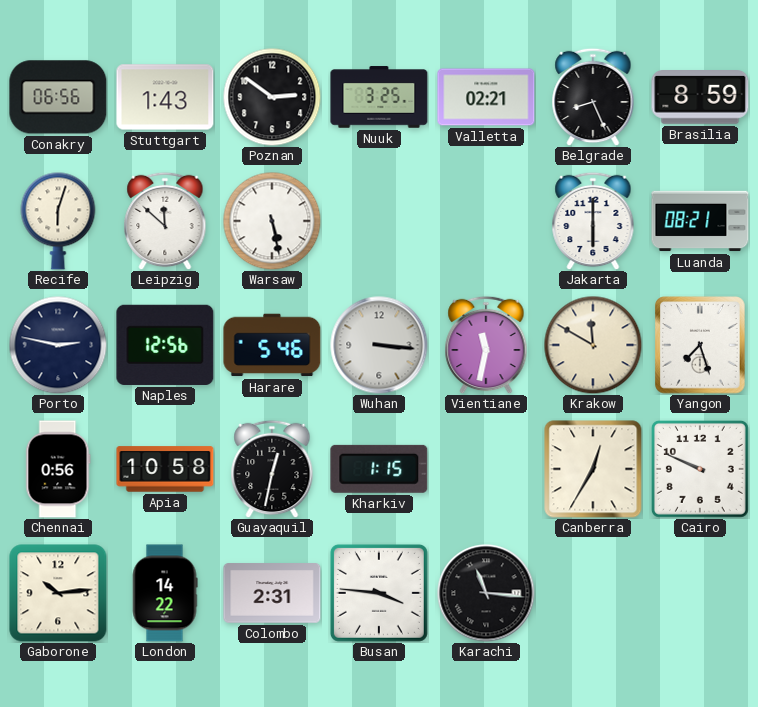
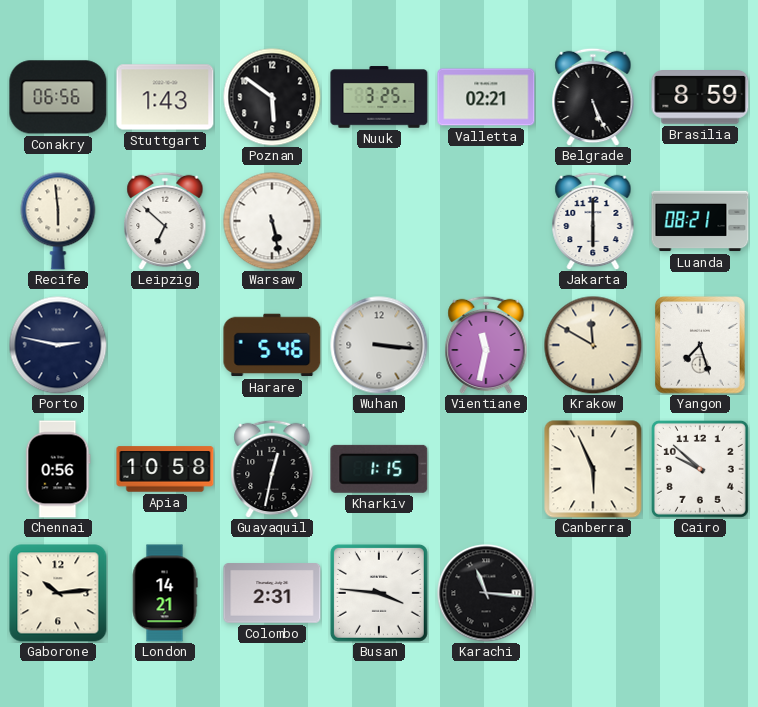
Poznan: 2:51 -> 5:51
Belgrade: 8:26 -> 5:26
Recife: 6:03 -> 5:59
Leipzig: 11:52 -> 6:52
Naples: 12:56 -> none
Canberra: 12:35 -> 5:56
Cairo: 9:49 -> 9:52
London: 14:22 -> 14:21
